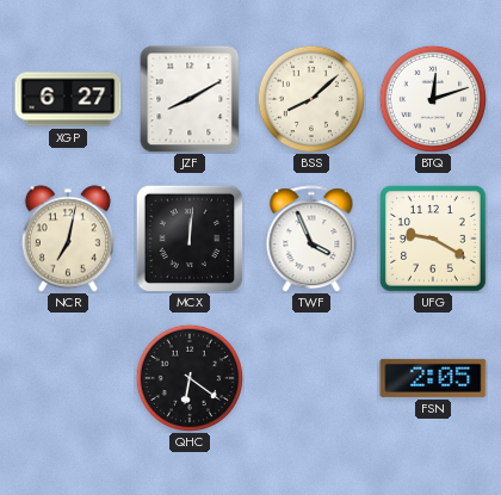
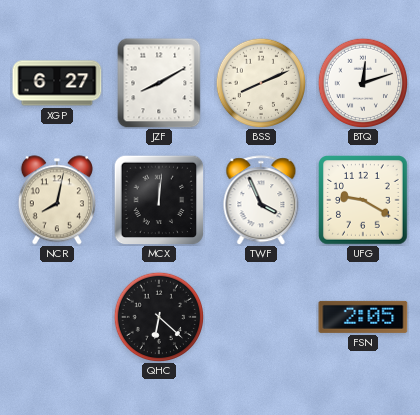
BSS: 8:08 -> 8:11
NCR: 7:02 -> 8:02
QHC: 6:21 -> 6:22
